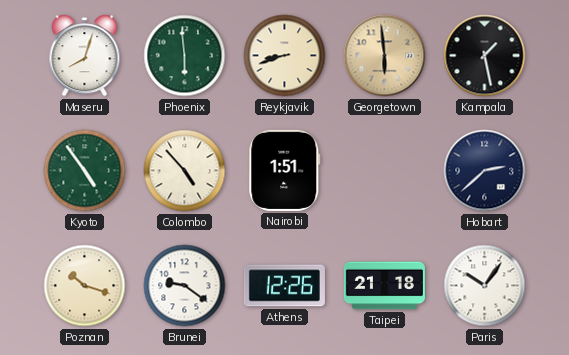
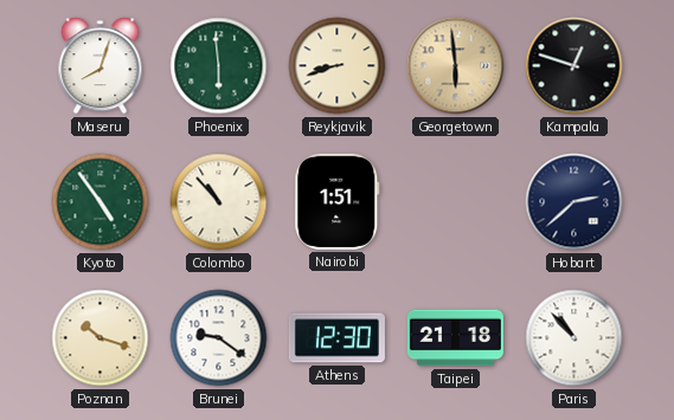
Kampala: 1:28 -> 12:48
Colombo: 4:53 -> 10:53
Athens: 12:26 -> 12:30
Paris: 10:06 -> 10:53
